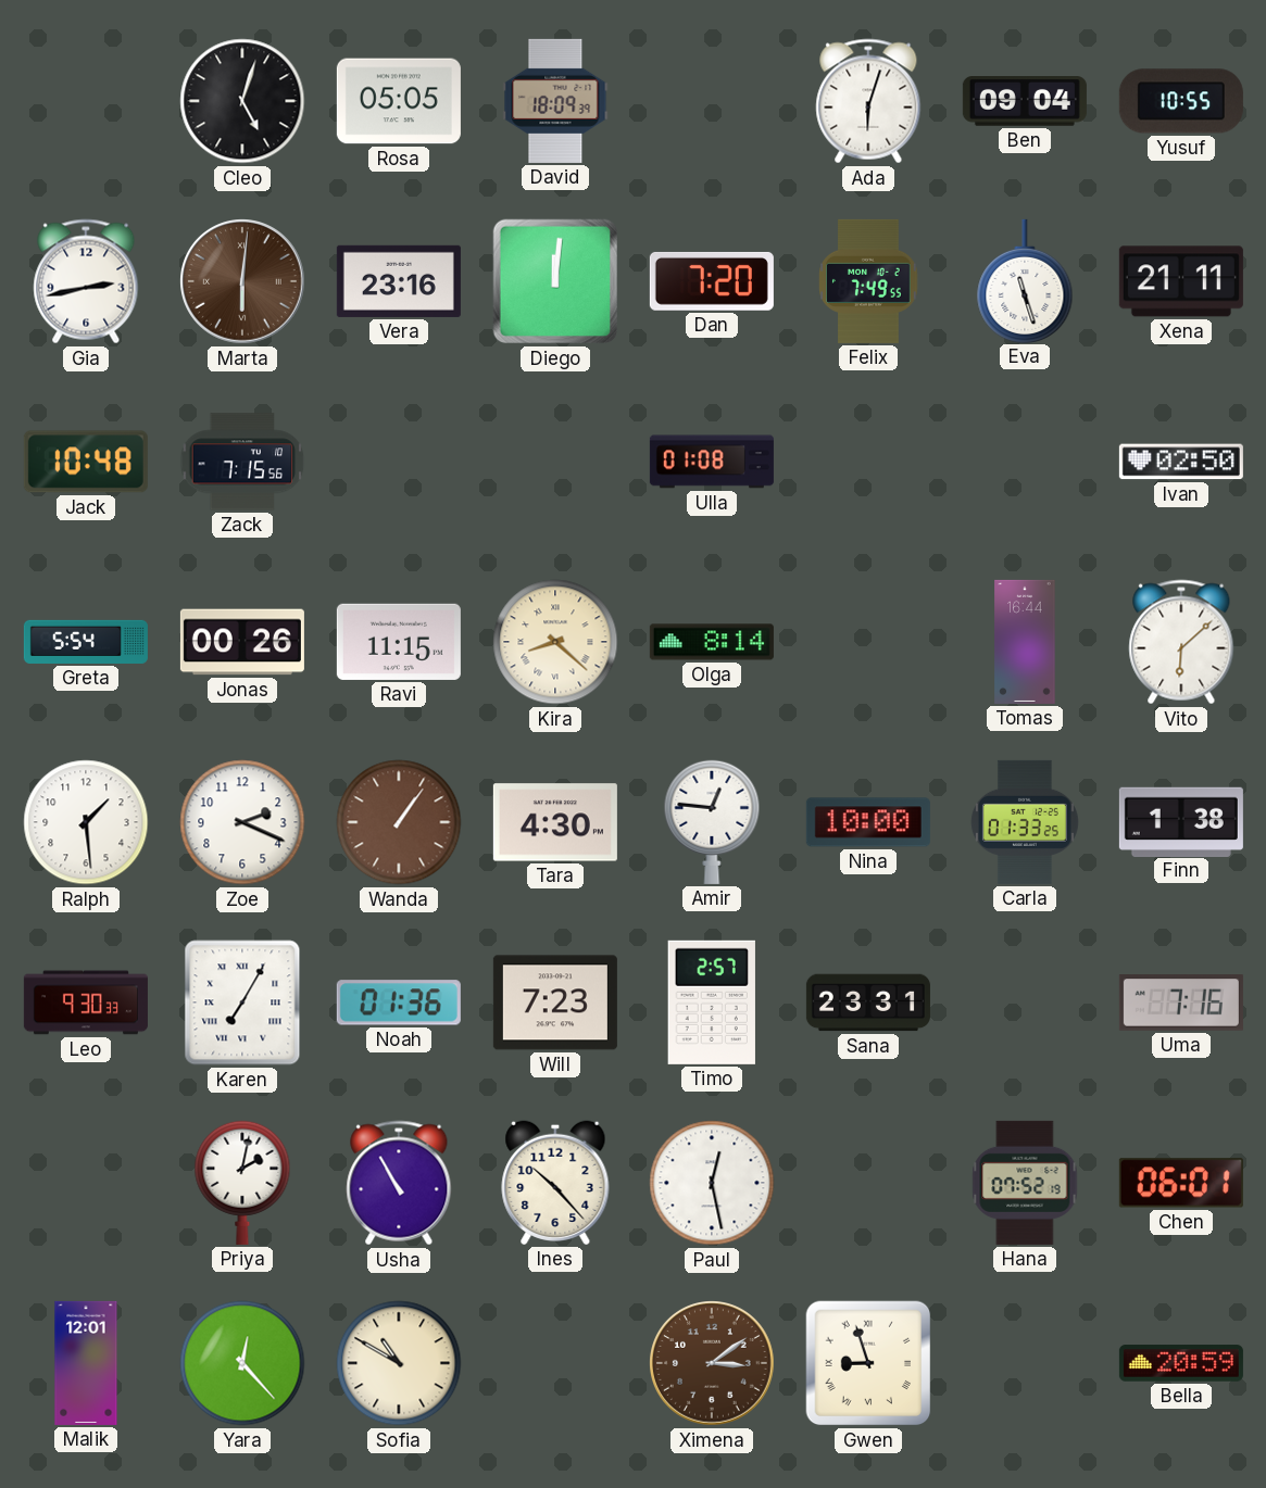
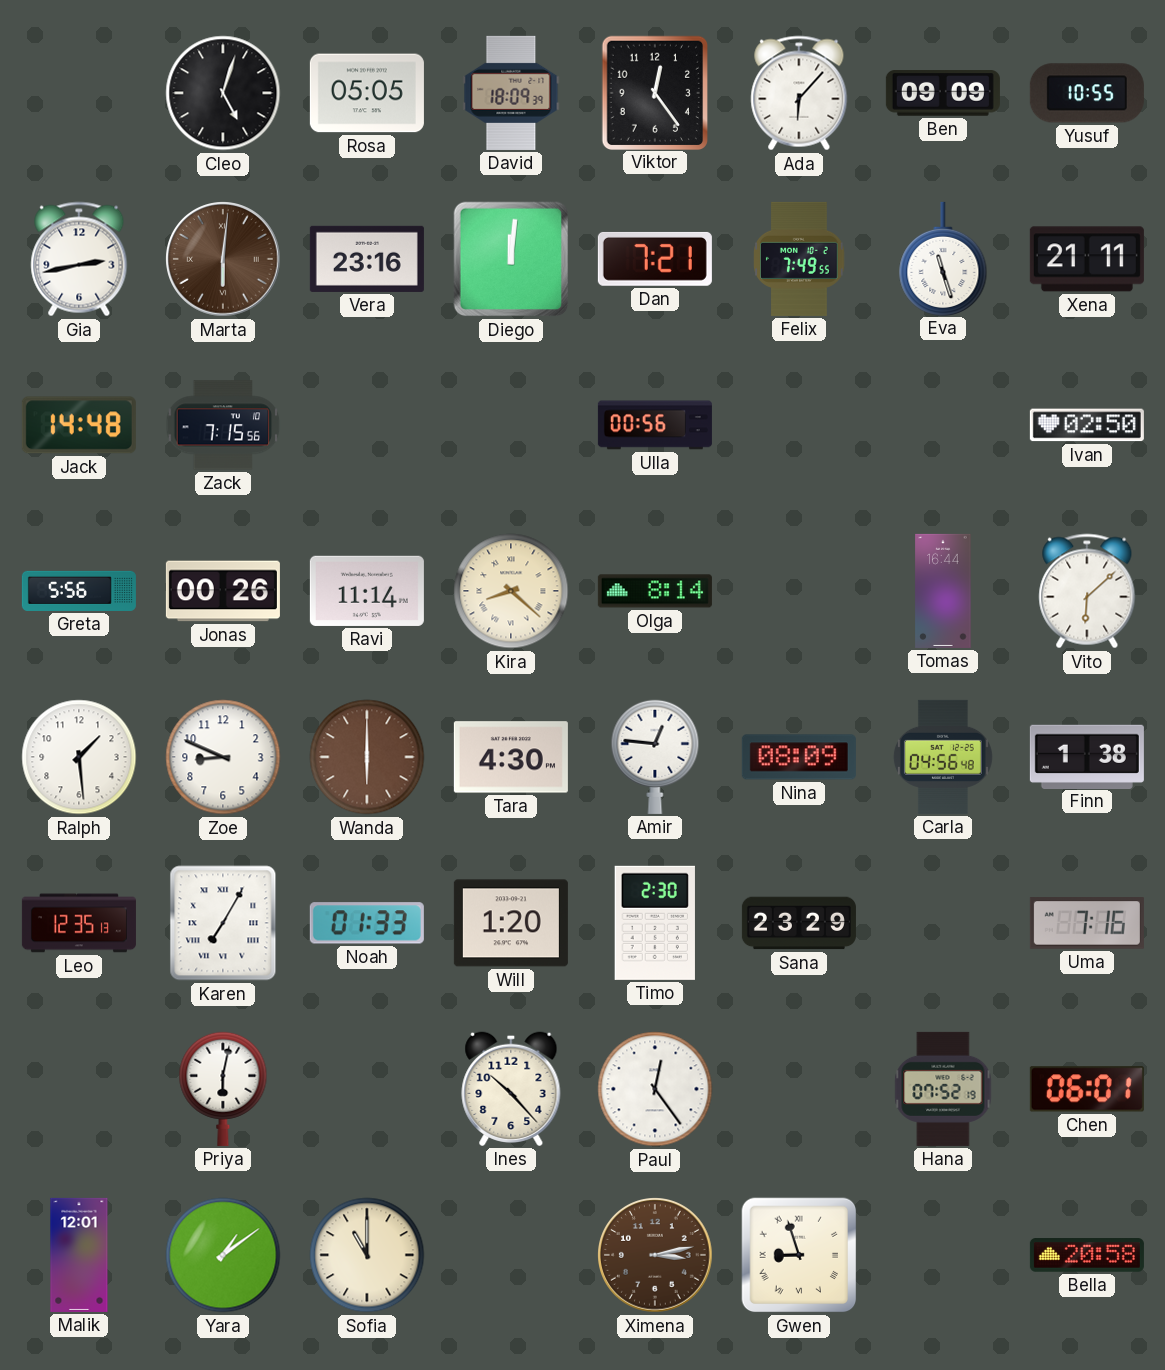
Viktor: none -> 12:24
Ada: 6:03 -> 6:07
Ben: 09:04 -> 09:09
Dan: 7:20 -> 7:21
Jack: 10:48 -> 14:48
Ulla: 01:08 -> 00:56
Greta: 5:54 -> 5:56
Ravi: 11:15 -> 11:14
Zoe: 2:19 -> 8:49
Wanda: 1:06 -> 6:00
Nina: 10:00 -> 08:09
Carla: 01:33 -> 04:56
Leo: 9:30 -> 12:35
Noah: 01:36 -> 01:33
Will: 7:23 -> 1:20
Timo: 2:57 -> 2:30
Sana: 23:31 -> 23:29
Priya: 2:02 -> 6:02
Usha: 10:55 -> none
Paul: 12:28 -> 12:24
Yara: 12:23 -> 1:09
Sofia: 10:50 -> 11:00
Ximena: 3:09 -> 3:13
Bella: 20:59 -> 20:58
